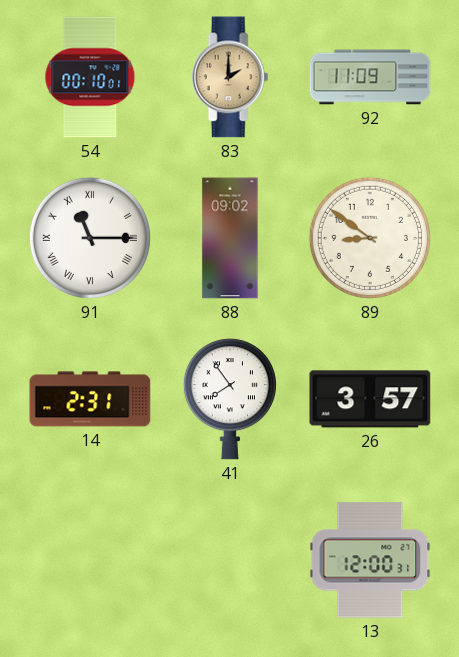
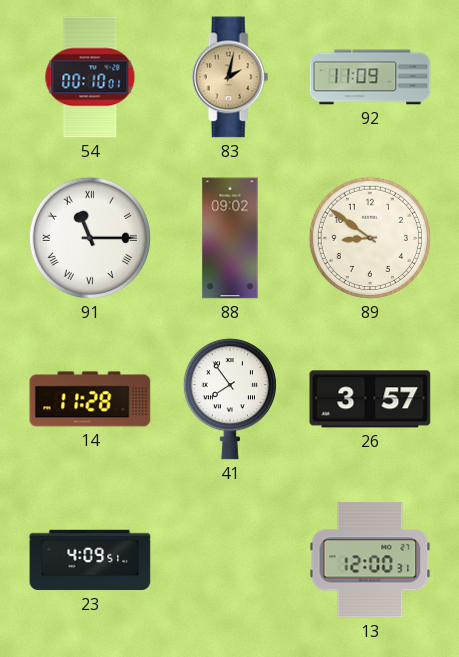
83: 2:00 -> 2:02
14: 2:31 -> 11:28
23: none -> 4:09
